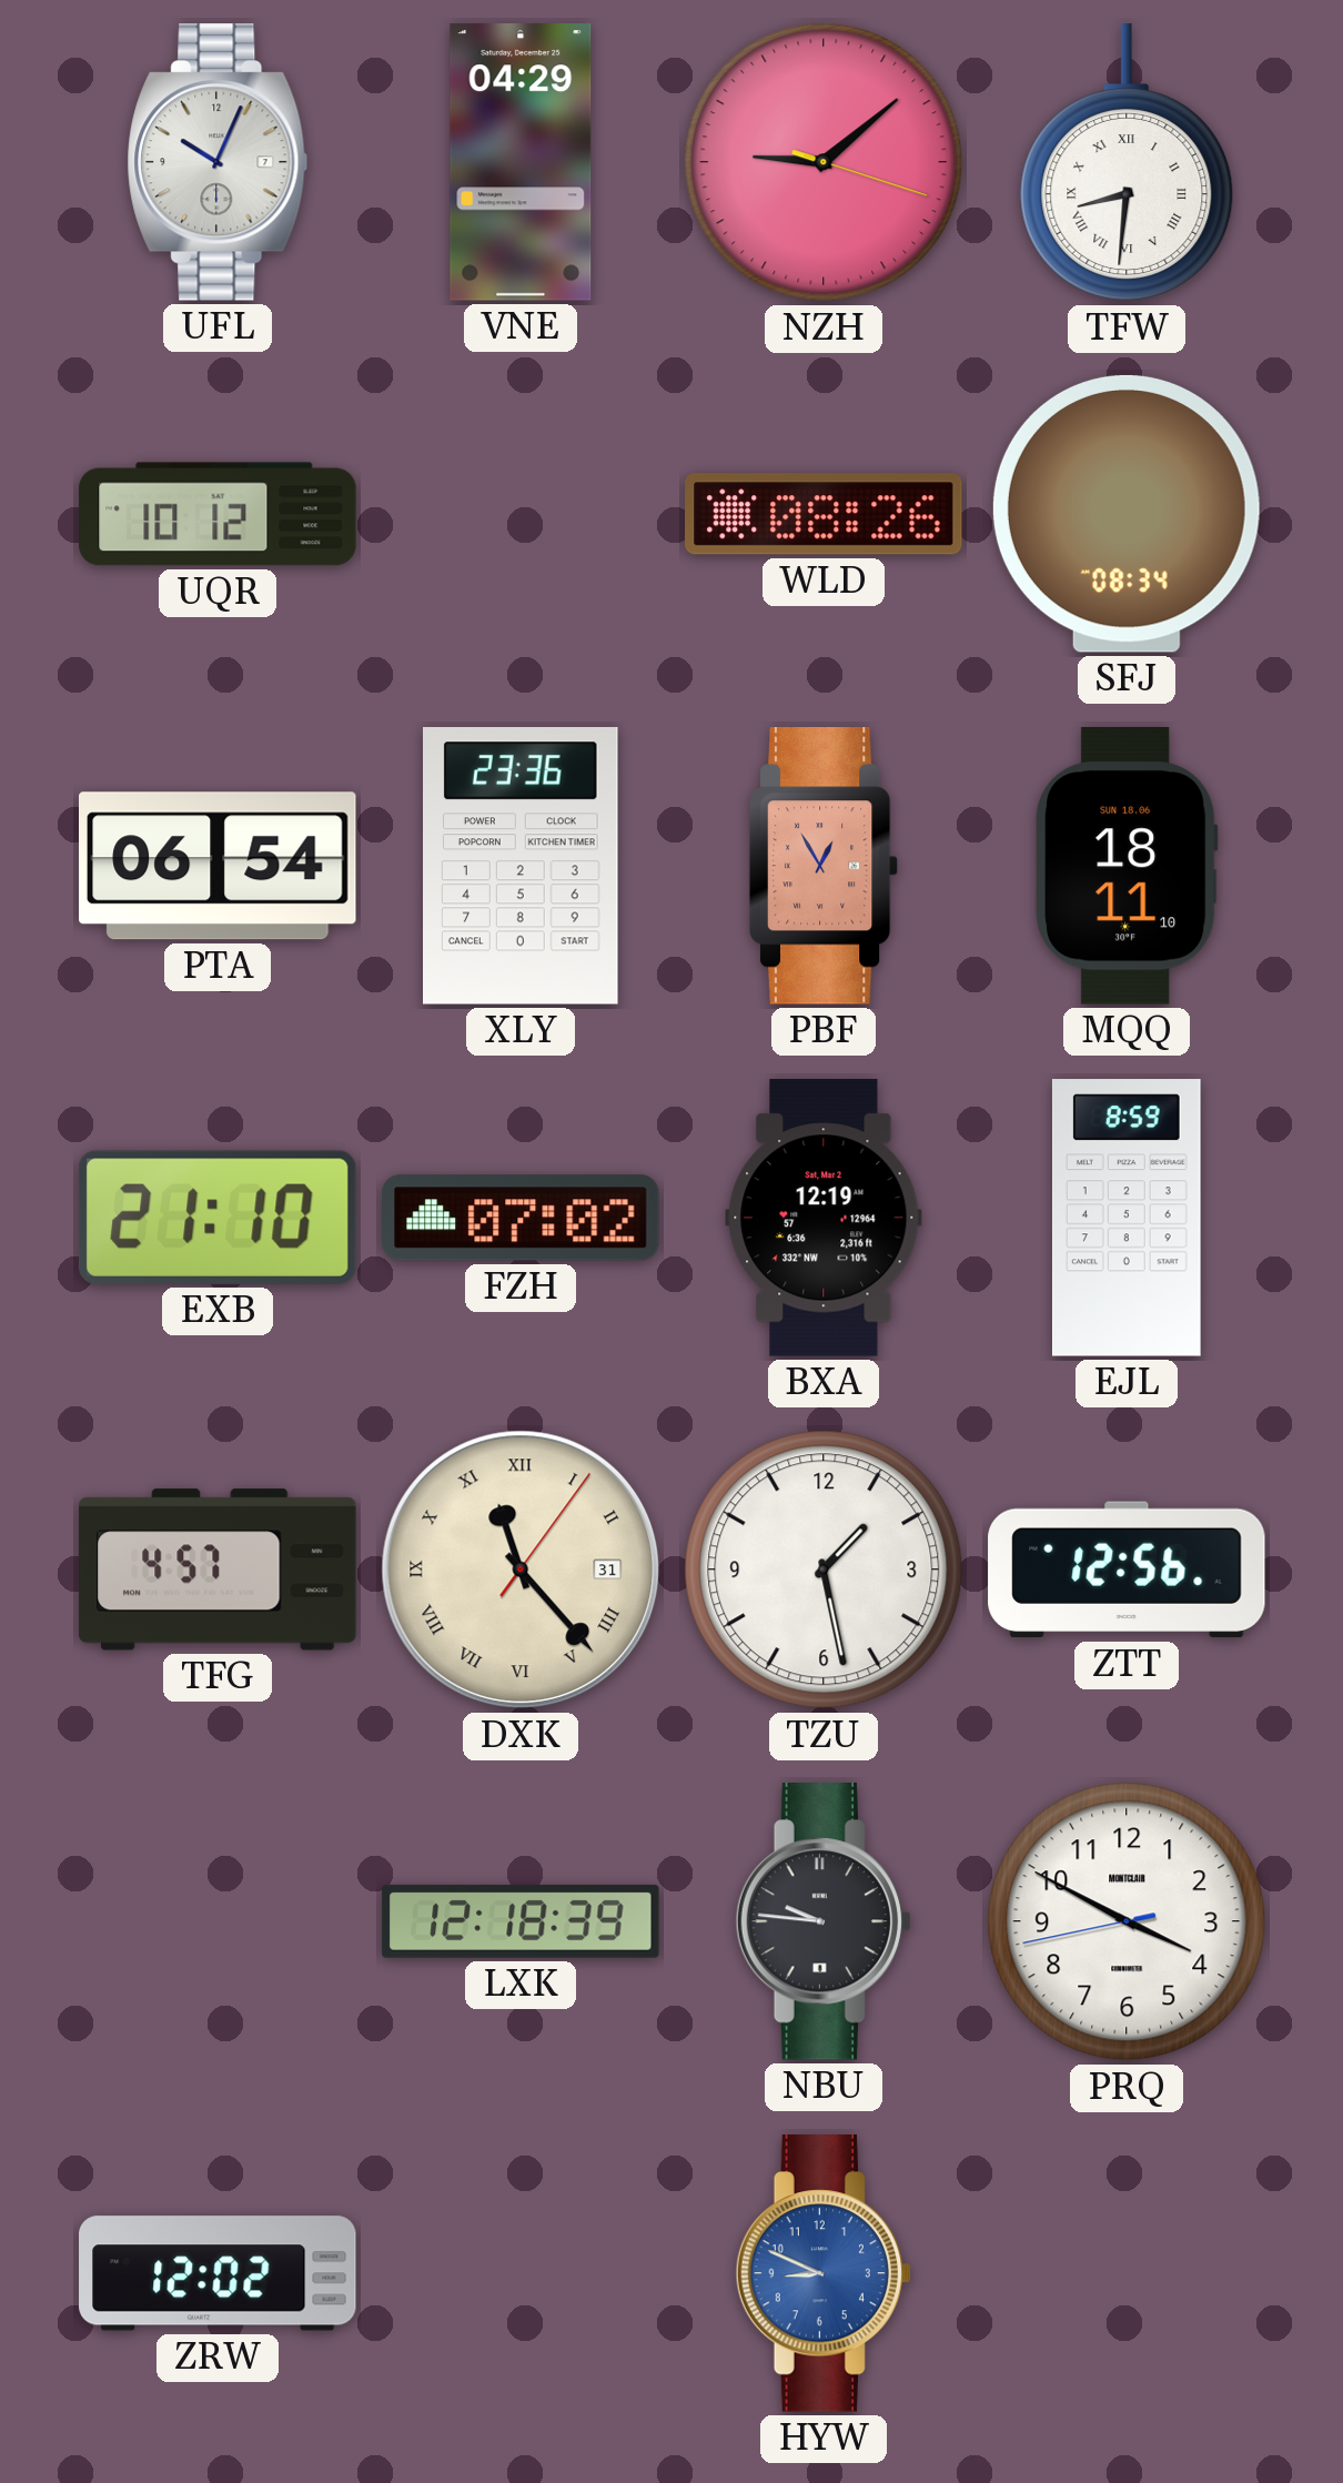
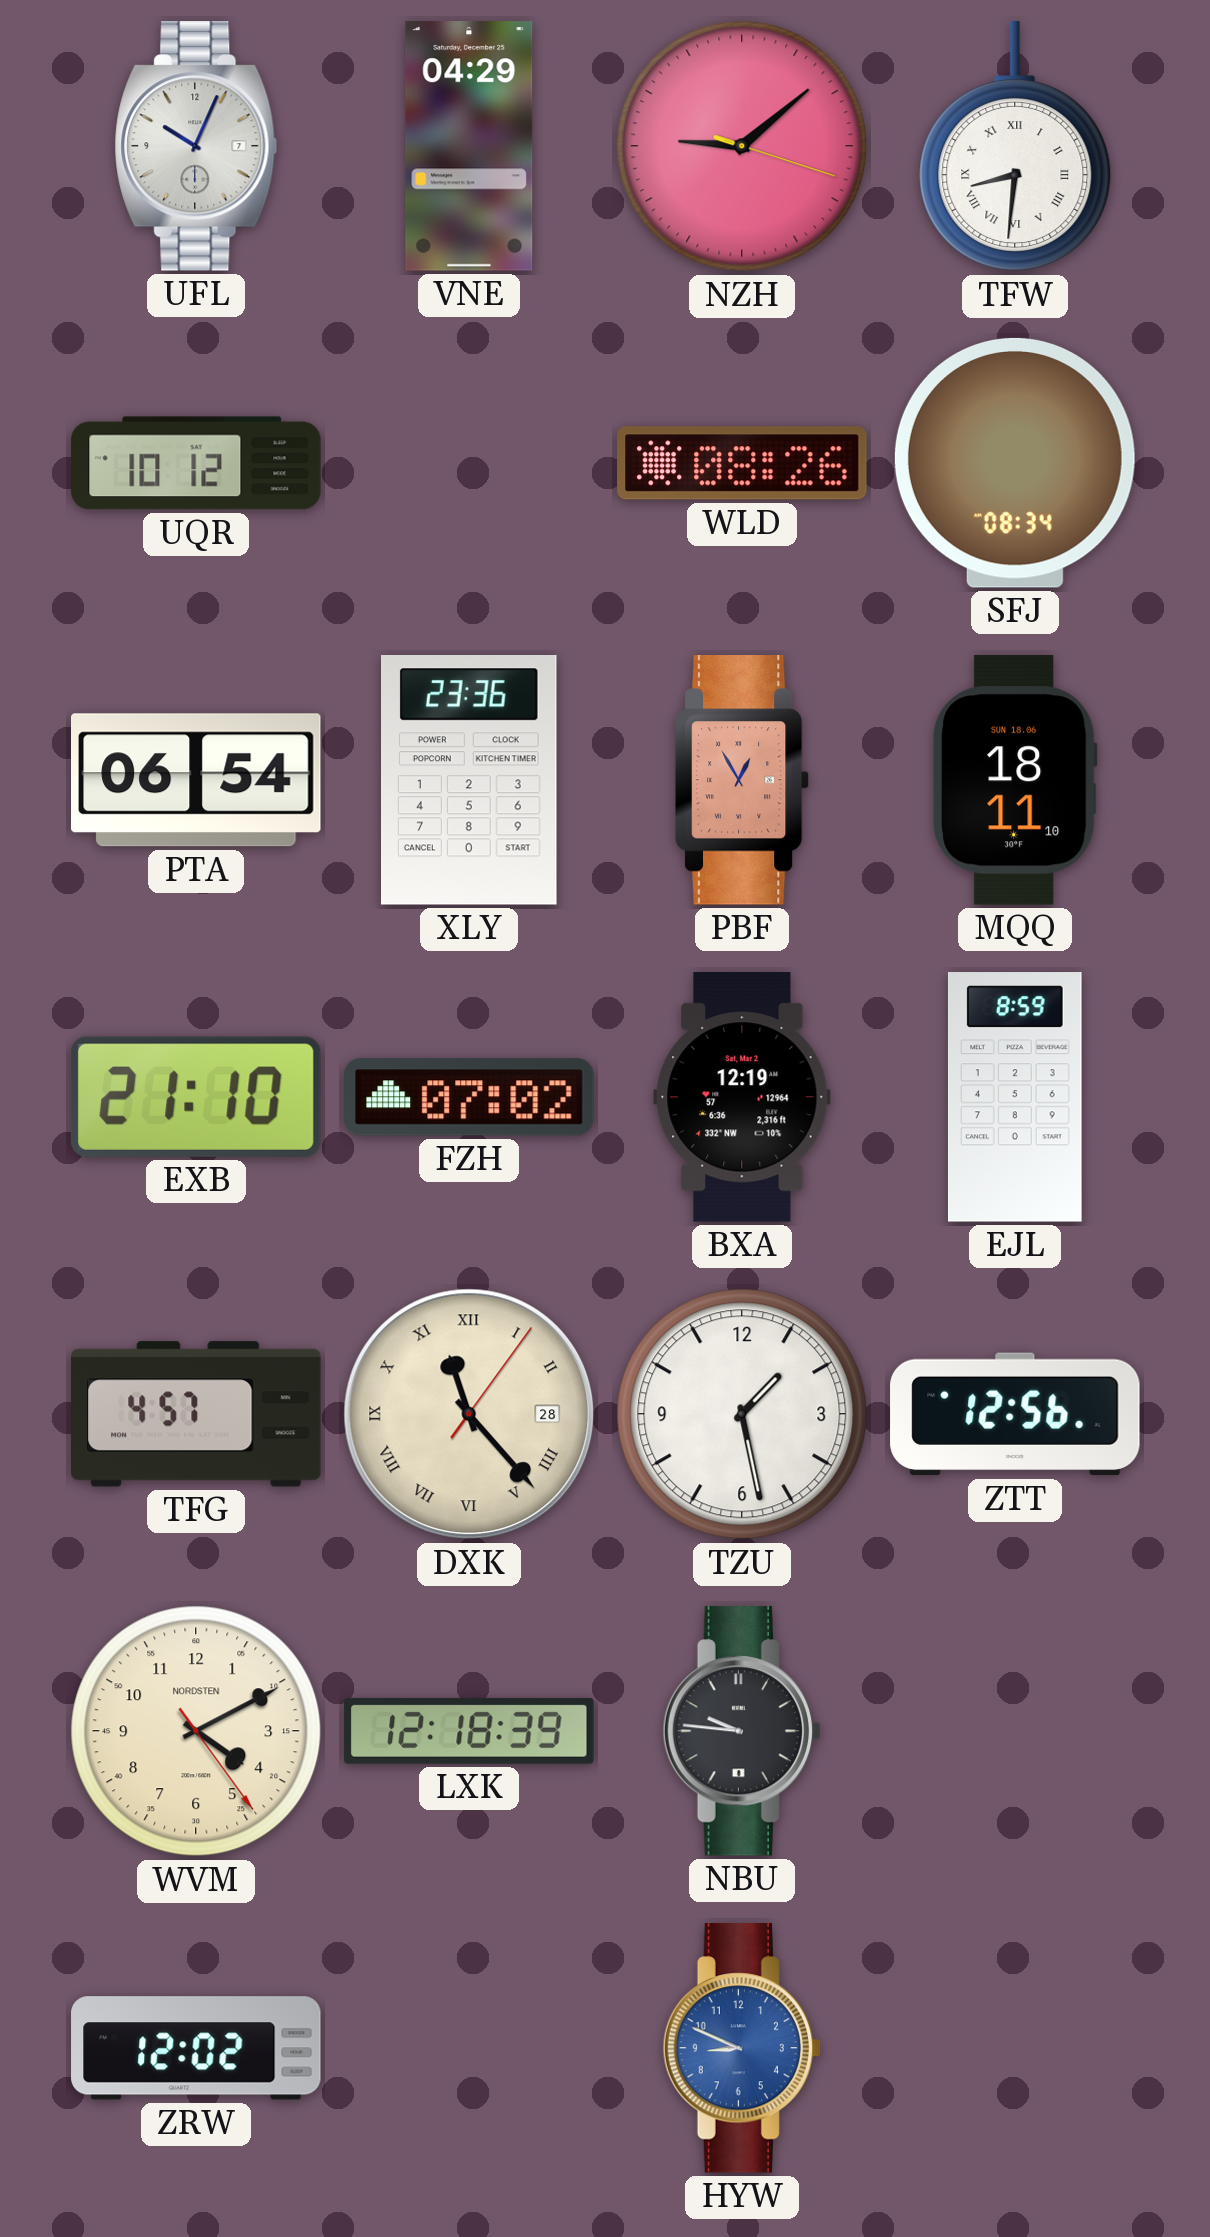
DXK date: 31 -> 28
WVM: none -> 4:10
PRQ: 3:49 -> none
